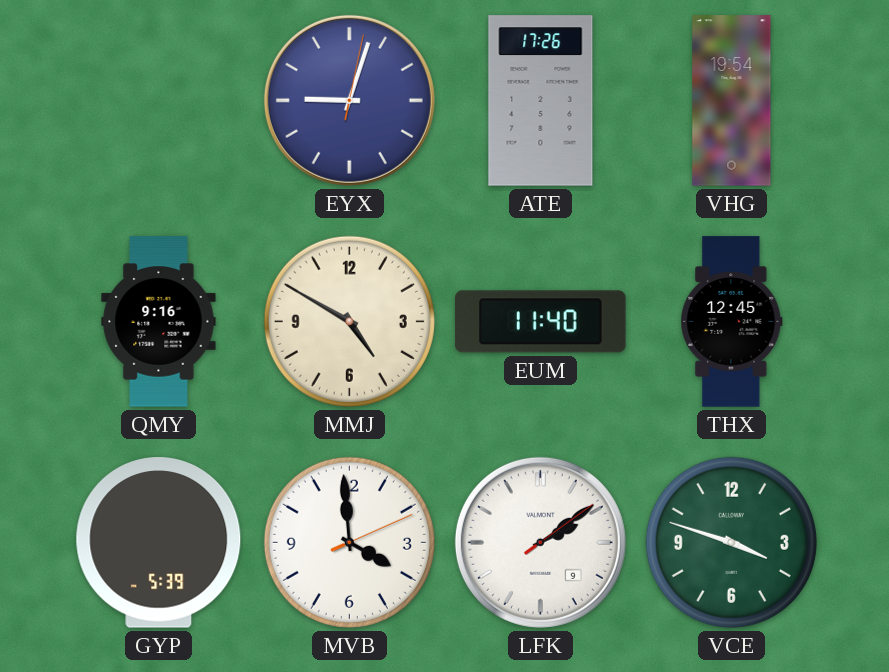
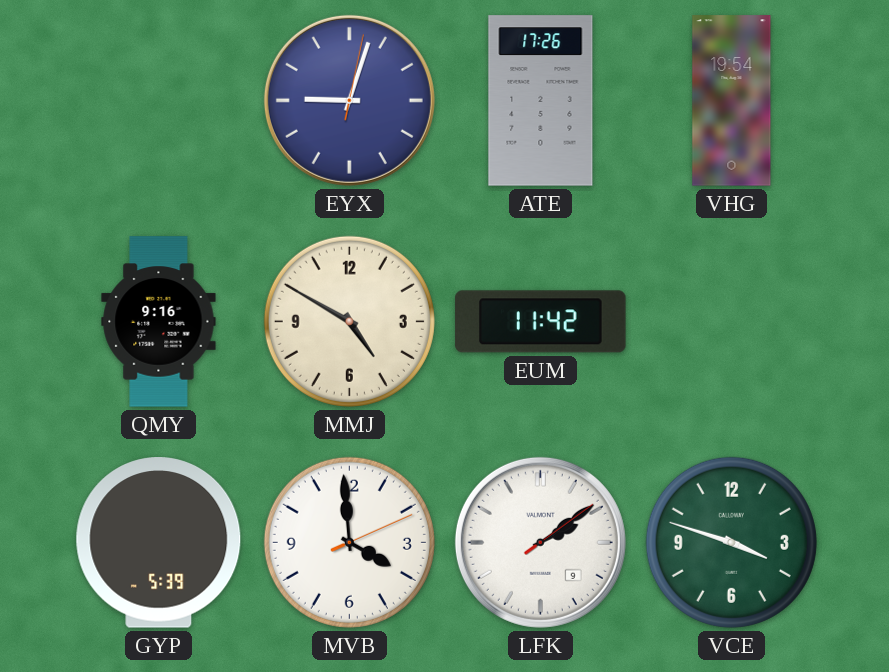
EUM: 11:40 -> 11:42
THX: 12:45 -> none
